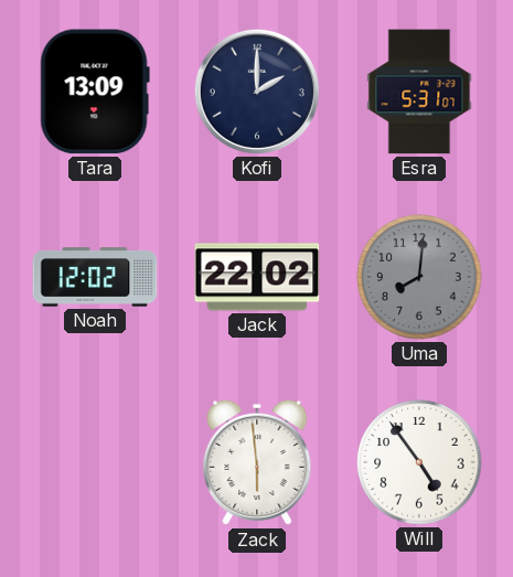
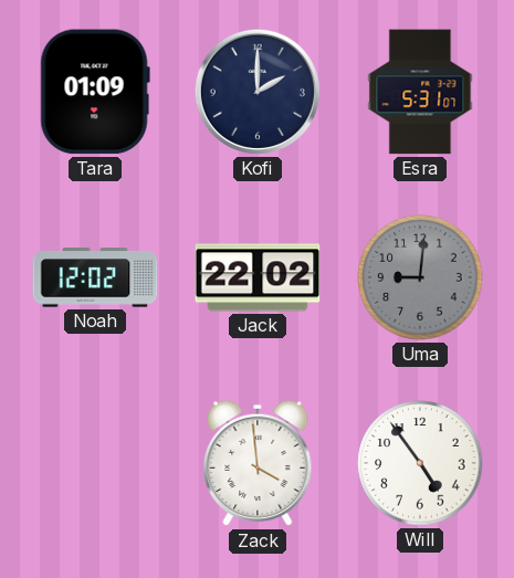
Tara: 13:09 -> 01:09
Uma: 8:01 -> 9:01
Zack: 5:59 -> 3:59
